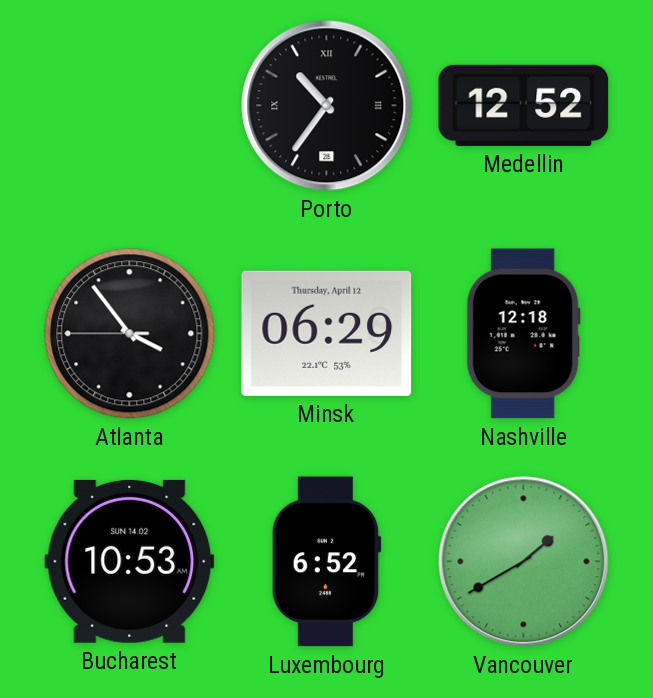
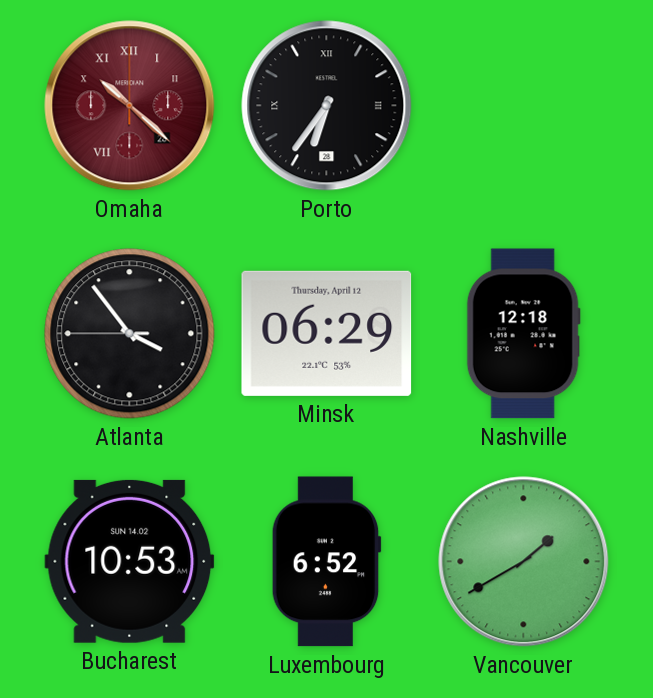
Omaha: none -> 10:22
Porto: 10:36 -> 6:36
Medellin: 12:52 -> none
